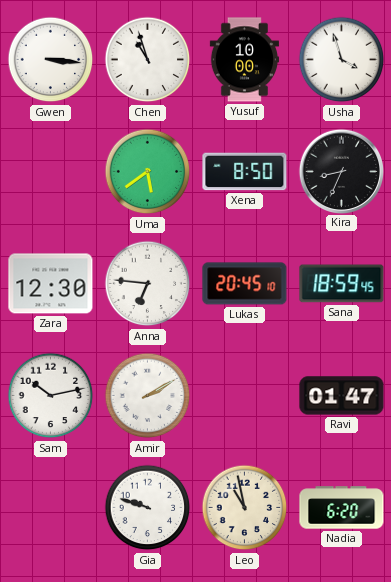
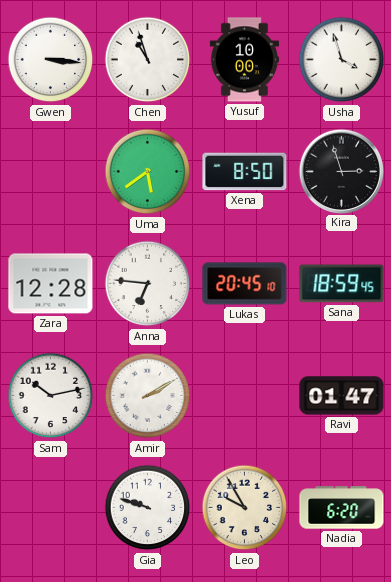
Kira: 8:34 -> 2:57
Zara: 12:30 -> 12:28
Leo: 10:58 -> 9:55
